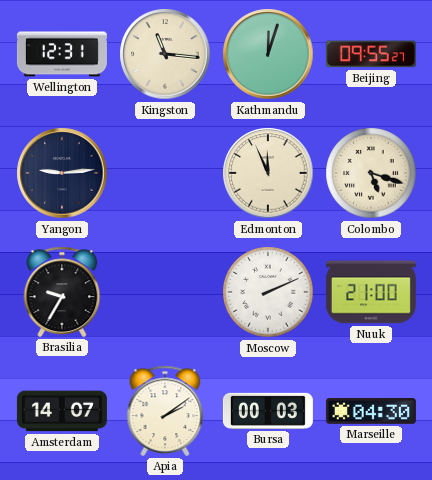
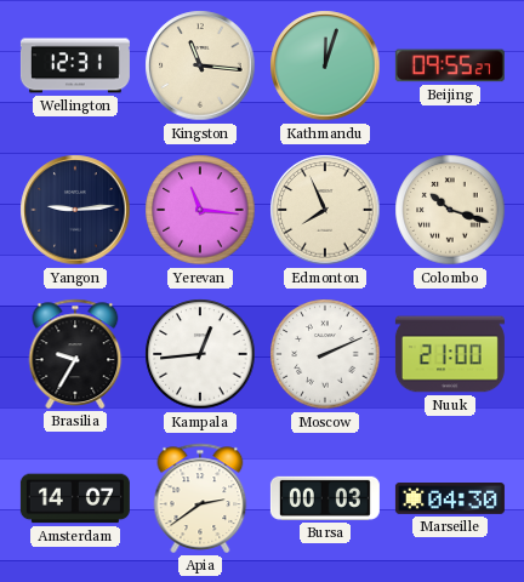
Yerevan: none -> 11:16
Edmonton: 11:56 -> 7:56
Colombo: 5:18 -> 10:18
Kampala: none -> 12:44
Apia: 2:09 -> 2:39
